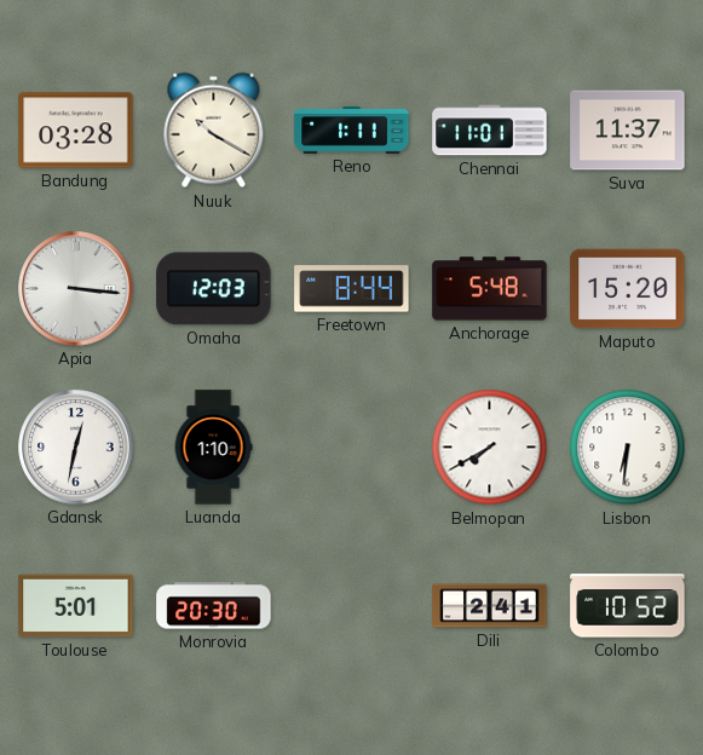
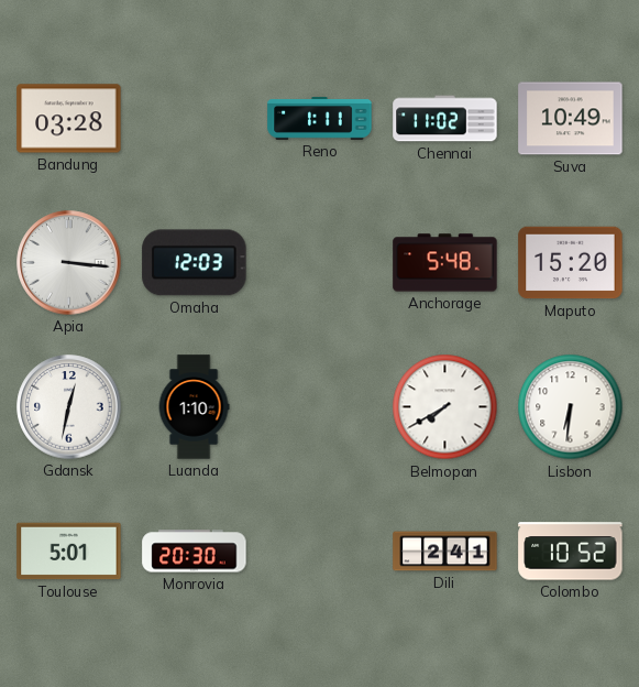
Nuuk: 10:20 -> none
Chennai: 11:01 -> 11:02
Suva: 11:37 -> 10:49
Freetown: 8:44 -> none
